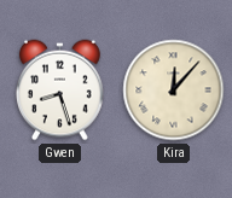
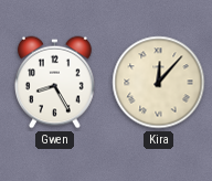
Gwen: 8:27 -> 8:25
